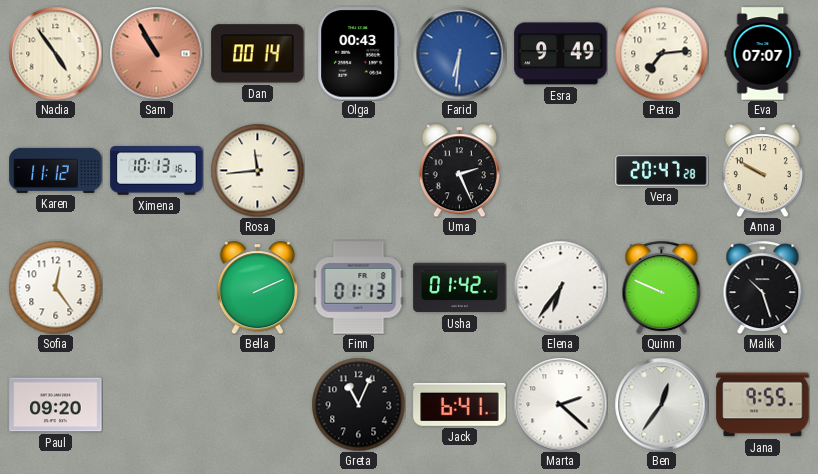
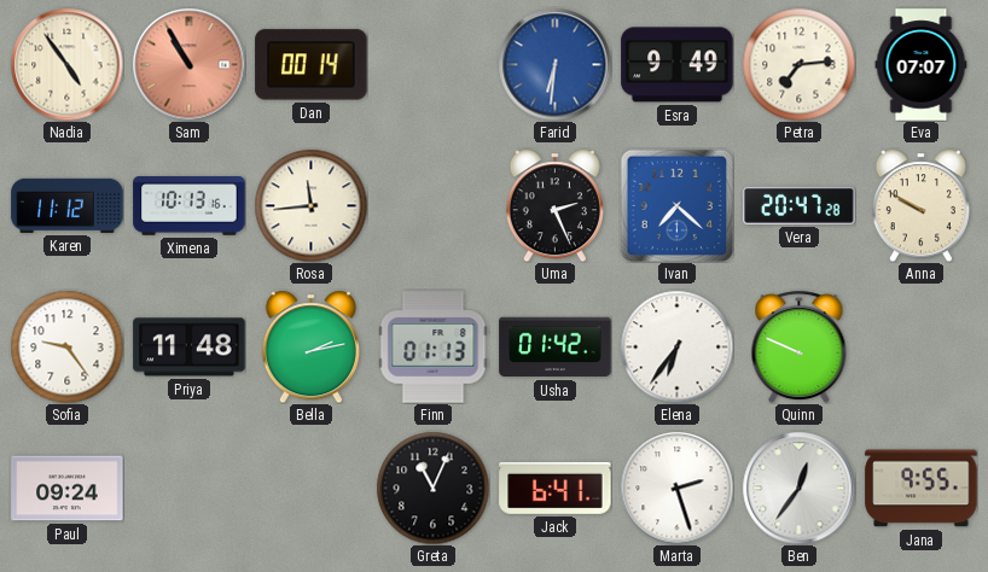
Olga: 00:43 -> none
Ivan: none -> 7:22
Sofia: 12:24 -> 9:24
Priya: none -> 11:48
Bella: 2:11 -> 2:13
Malik: 10:27 -> none
Paul: 09:20 -> 09:24
Marta: 2:22 -> 2:27
